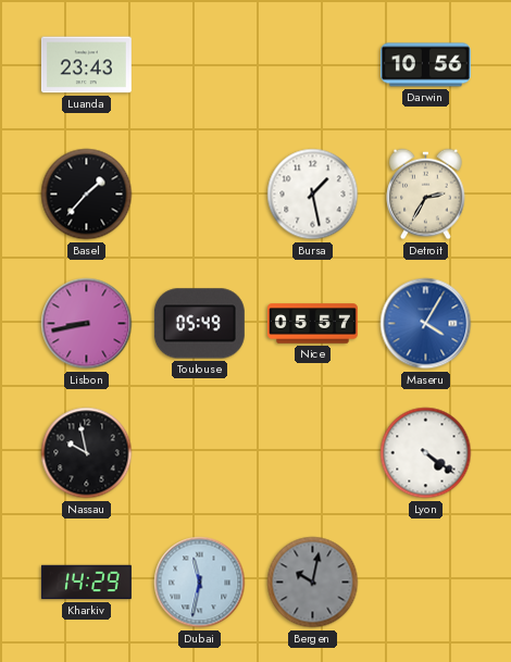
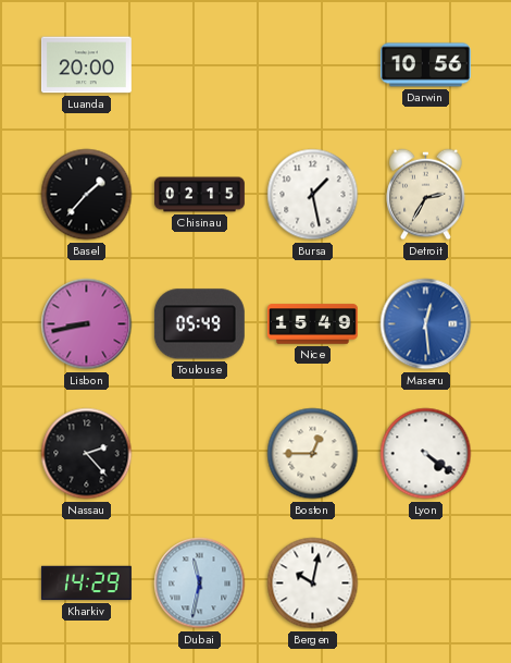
Luanda: 23:43 -> 20:00
Chisinau: none -> 02:15
Nice: 05:57 -> 15:49
Maseru: 4:05 -> 12:29
Nassau: 9:58 -> 2:23
Boston: none -> 12:45
Bergen dial: grey -> white
